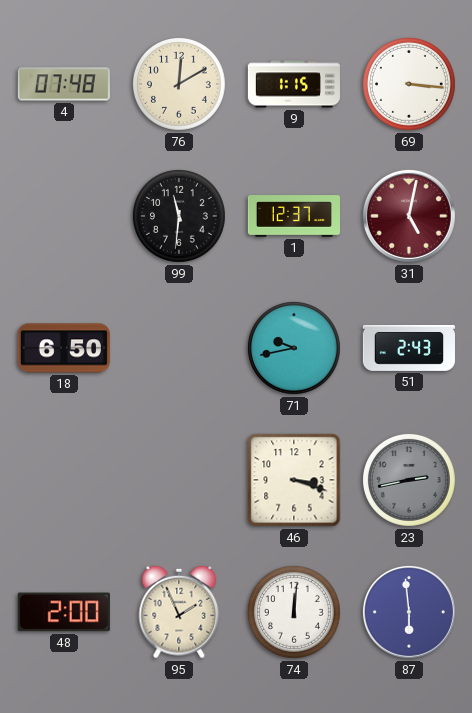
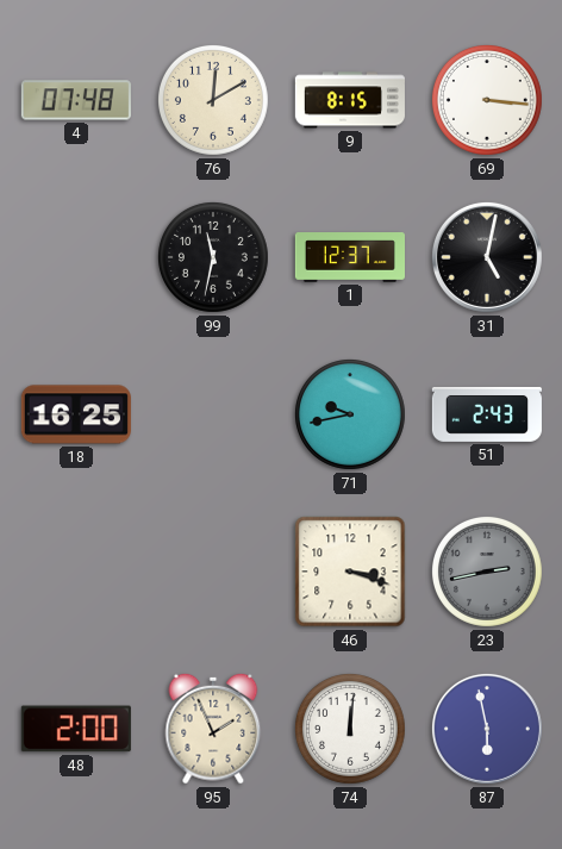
9: 1:15 -> 8:15
99: 11:31 -> 11:32
31 dial: burgundy -> black
18: 6:50 -> 16:25
87: 5:59 -> 5:58
